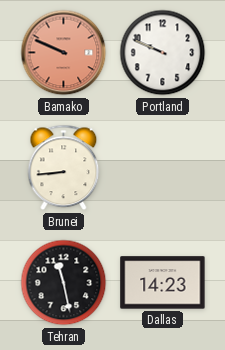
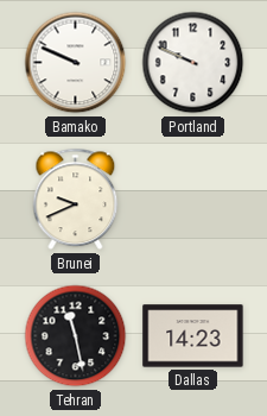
Bamako dial: salmon -> white
Brunei: 8:44 -> 9:41
